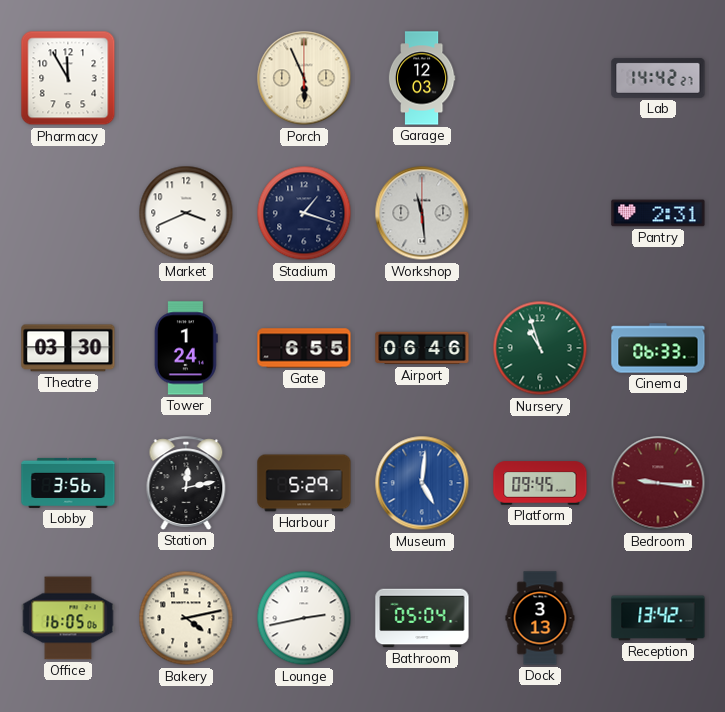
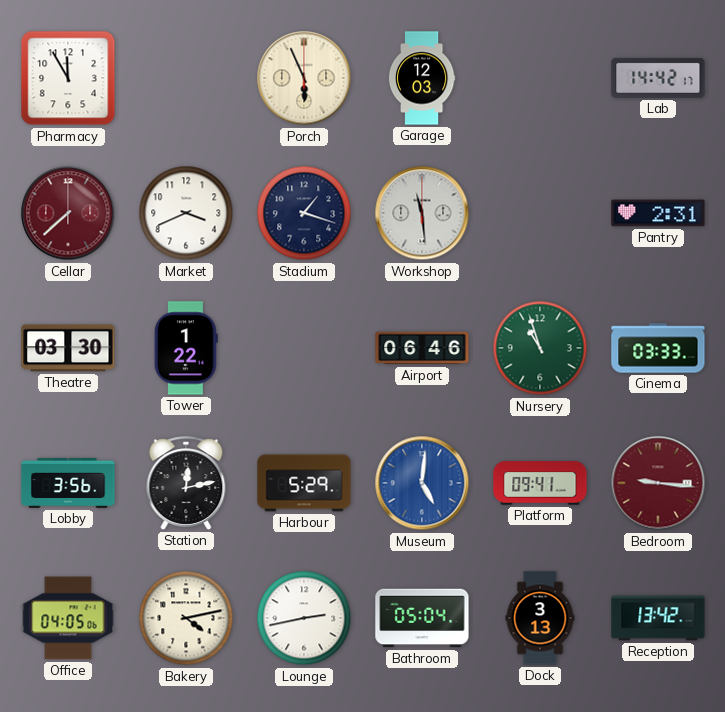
Lab: 14:42:27 -> 14:42:17
Cellar: none -> 7:38
Tower: 1:24 -> 1:22
Gate: 6:55 -> none
Cinema: 06:33 -> 03:33
Platform: 09:45 -> 09:41
Office: 16:05 -> 04:05
